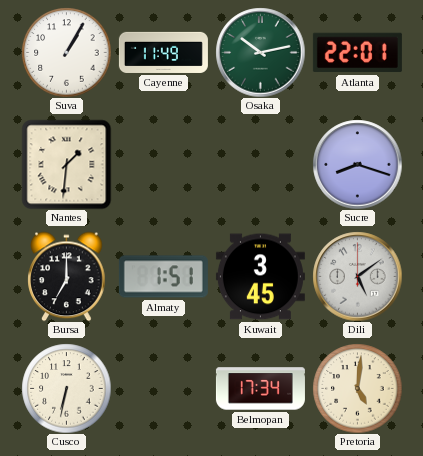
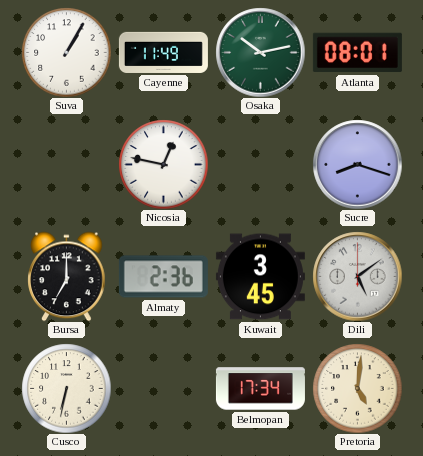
Atlanta: 22:01 -> 08:01
Nantes: 1:31 -> none
Nicosia: none -> 12:47
Almaty: 1:51 -> 2:36
